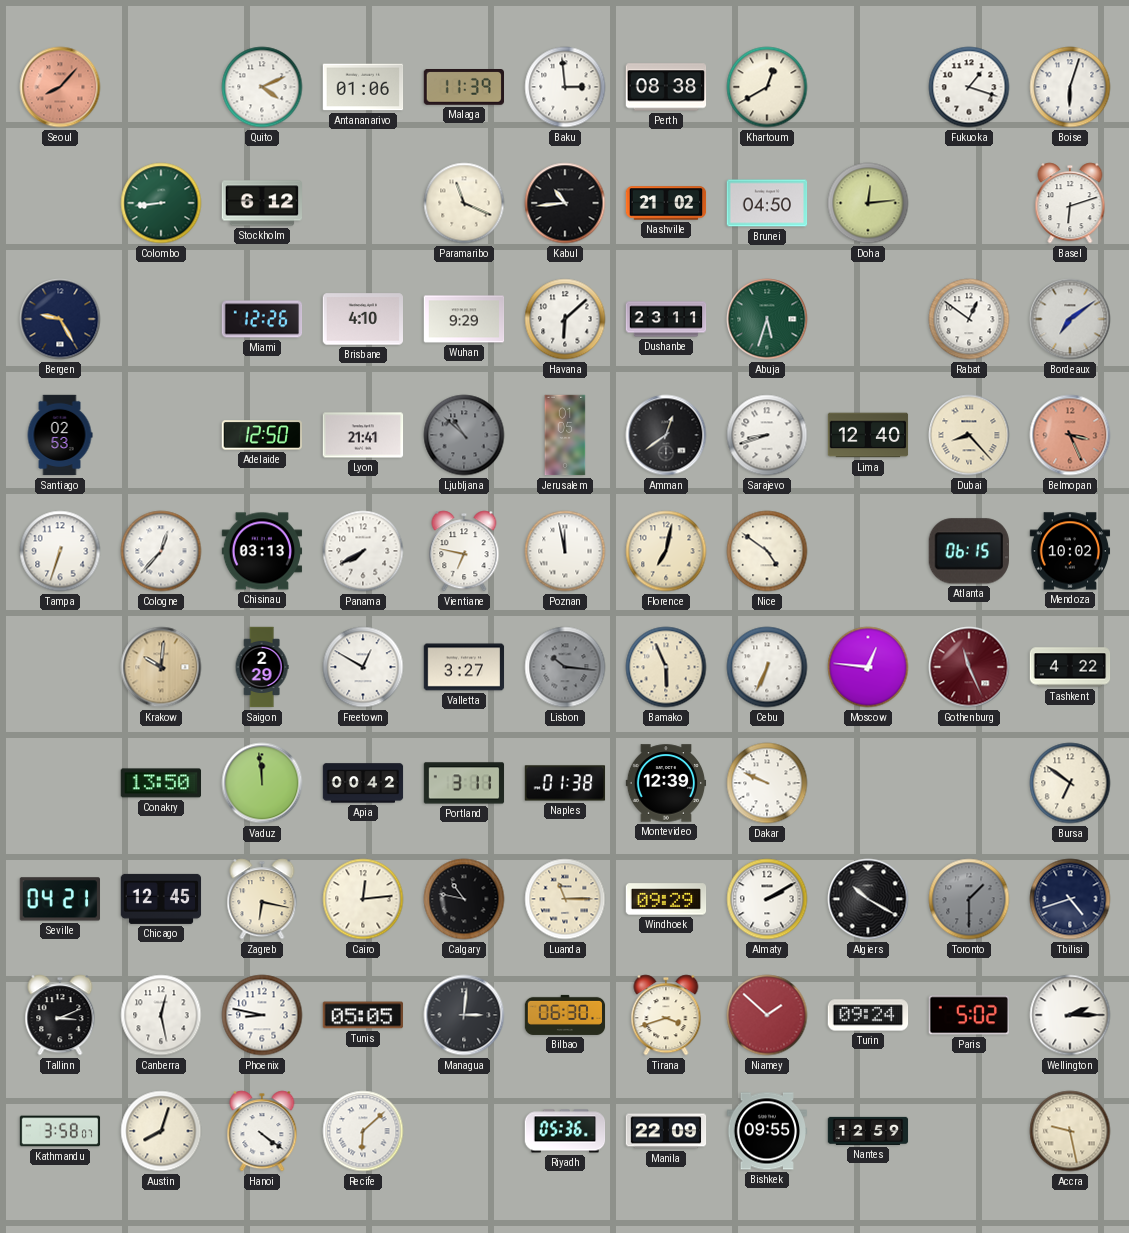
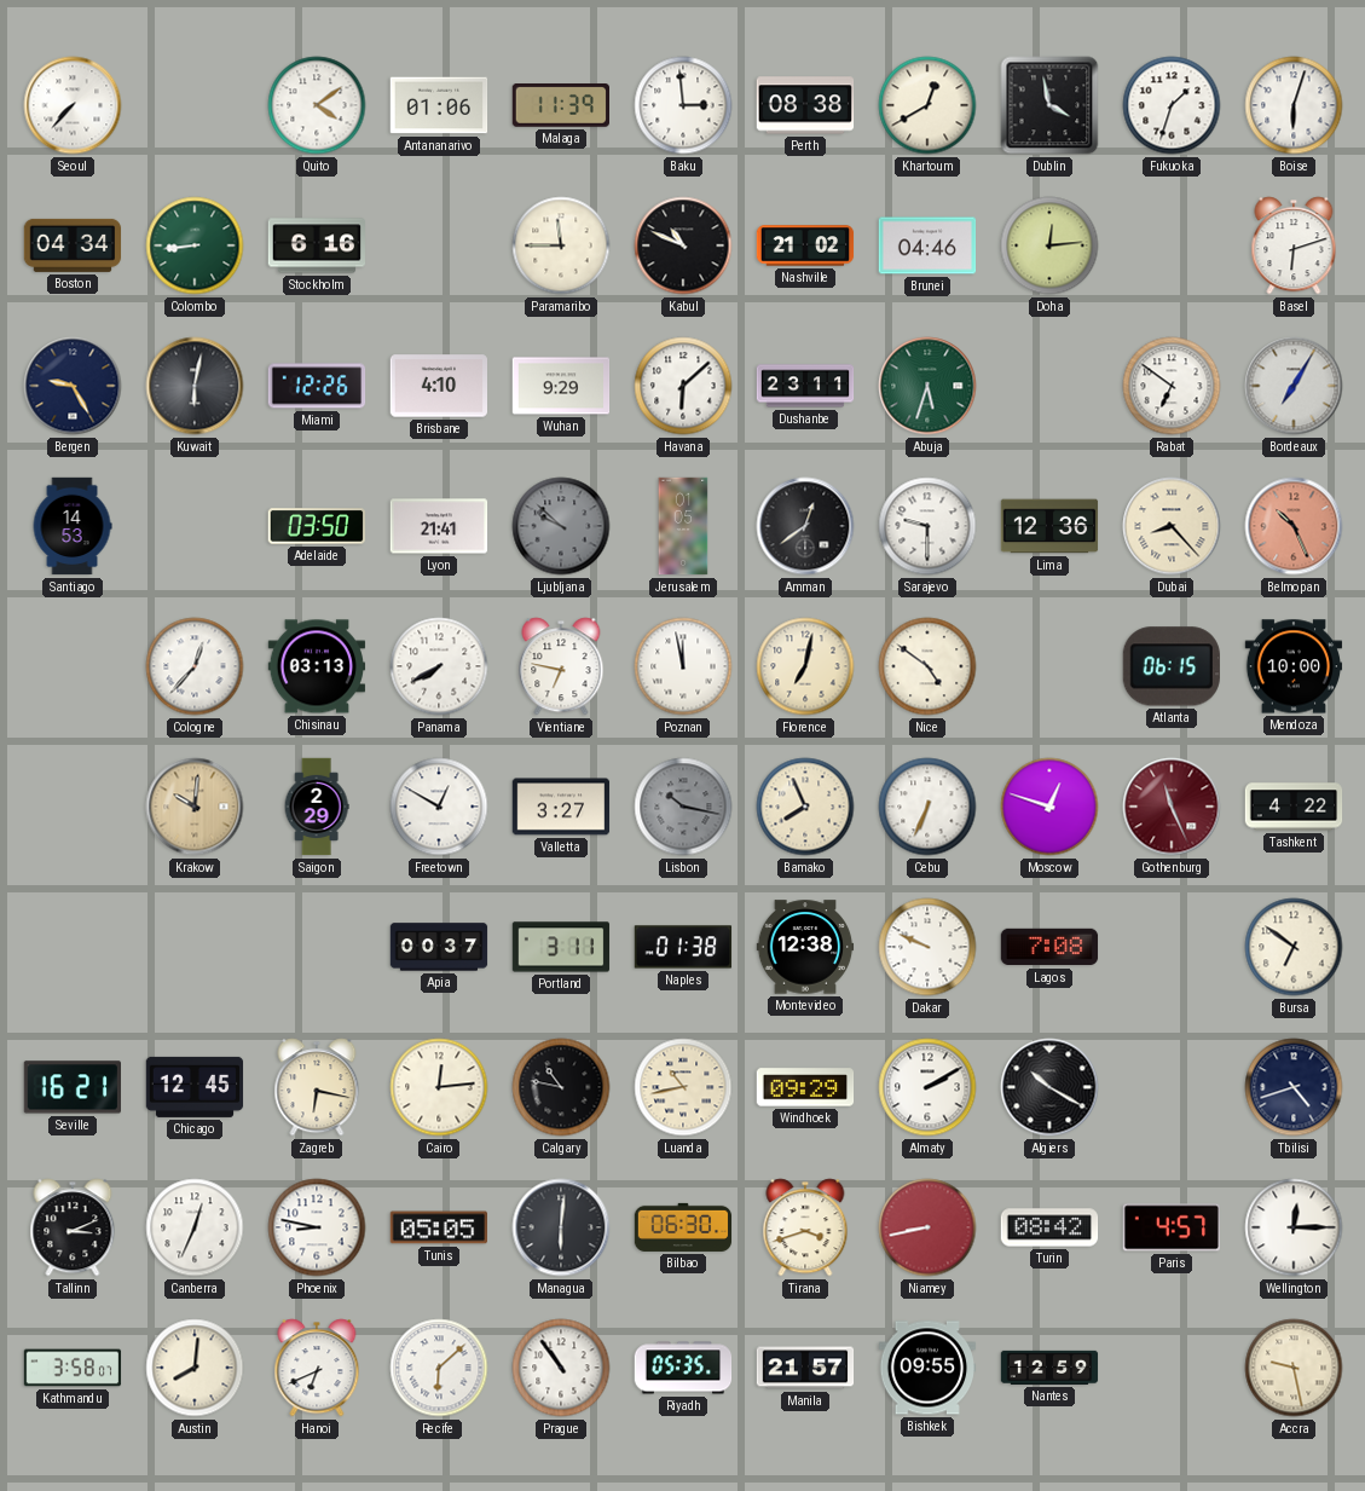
Seoul: 8:07 -> 7:37
Seoul dial: salmon -> white
Quito: 4:11 -> 4:09
Dublin: none -> 3:58
Fukuoka: 1:18 -> 1:33
Boston: none -> 04:34
Stockholm: 6:12 -> 6:16
Paramaribo: 11:19 -> 11:45
Kabul: 10:44 -> 10:49
Brunei: 04:50 -> 04:46
Kuwait: none -> 6:02
Rabat: 12:51 -> 6:51
Bordeaux: 7:09 -> 7:05
Santiago: 02:53 -> 14:53
Adelaide: 12:50 -> 03:50
Ljubljana: 10:52 -> 9:52
Sarajevo: 8:42 -> 9:30
Lima: 12:40 -> 12:36
Belmopan: 3:26 -> 10:26
Tampa: 6:33 -> none
Mendoza: 10:02 -> 10:00
Lisbon: 10:16 -> 10:17
Bamako: 5:56 -> 7:56
Moscow: 12:46 -> 12:48
Conakry: 13:50 -> none
Vaduz: 11:59 -> none
Apia: 00:42 -> 00:37
Montevideo: 12:39 -> 12:38
Lagos: none -> 7:08
Seville: 04:21 -> 16:21
Luanda: 11:15 -> 10:43
Toronto: 1:30 -> none
Canberra: 12:28 -> 12:34
Managua: 3:01 -> 6:01
Niamey: 1:52 -> 8:43
Turin: 09:24 -> 08:42
Paris: 5:02 -> 4:57
Wellington: 2:15 -> 12:15
Austin: 8:03 -> 8:01
Hanoi: 4:21 -> 6:41
Prague: none -> 10:54
Riyadh: 05:36 -> 05:35
Manila: 22:09 -> 21:57
